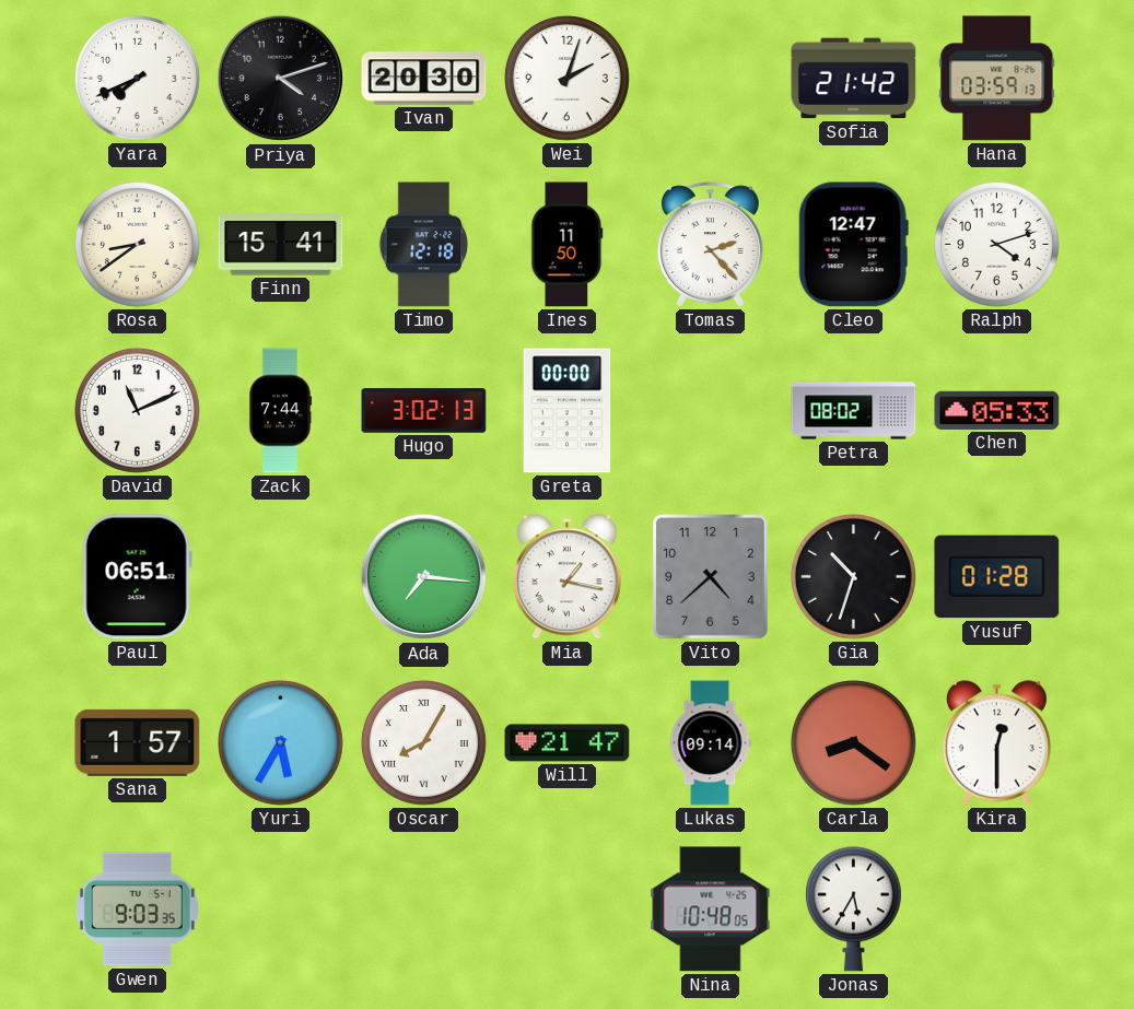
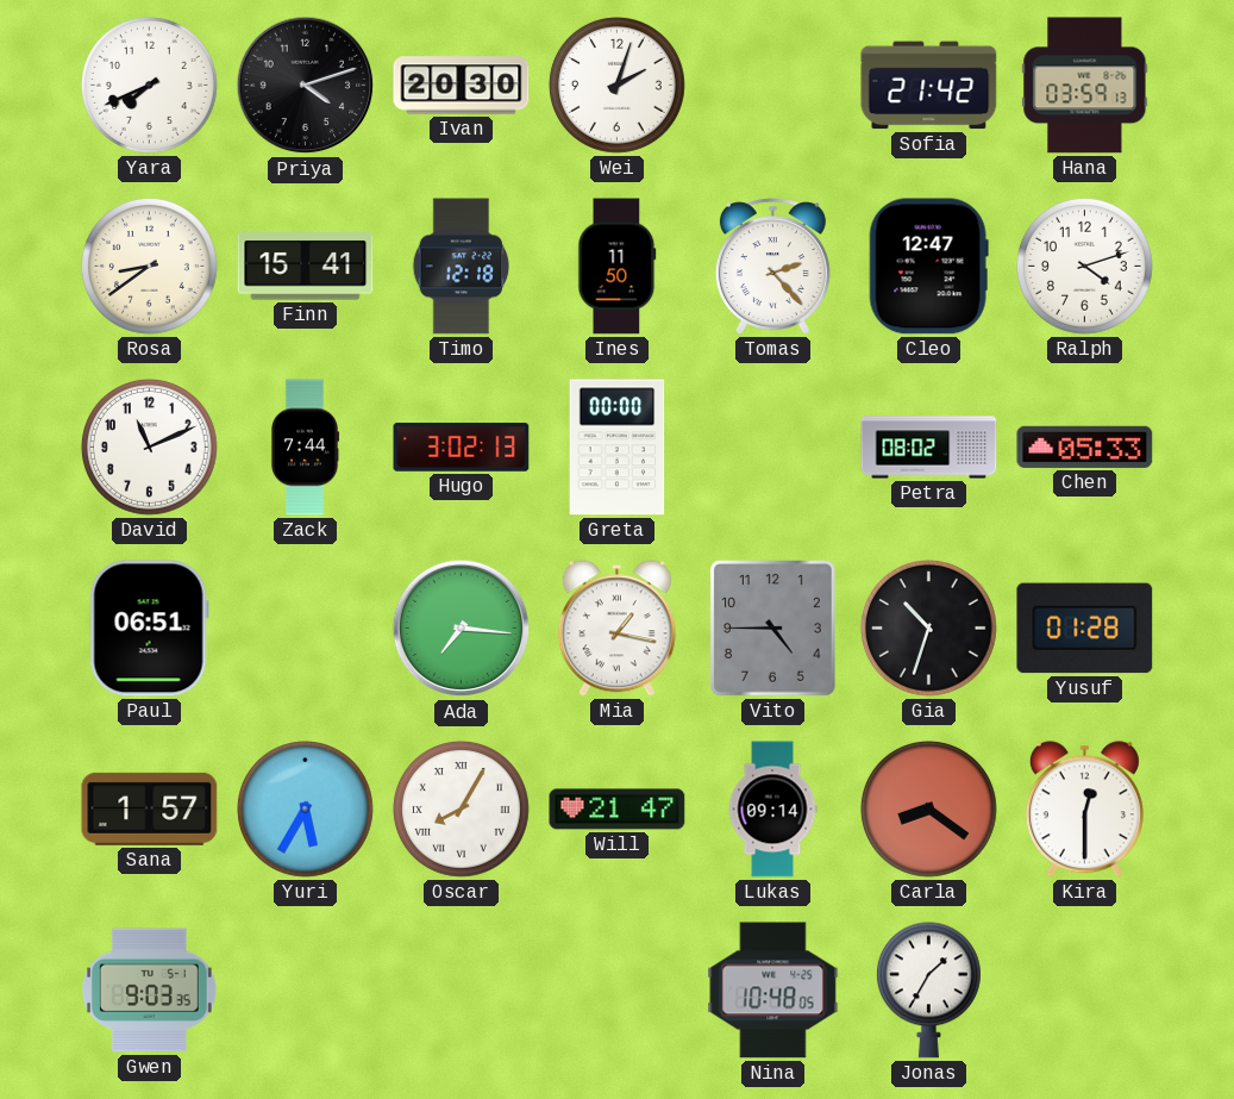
Vito: 4:38 -> 4:45
Jonas: 5:35 -> 1:35
